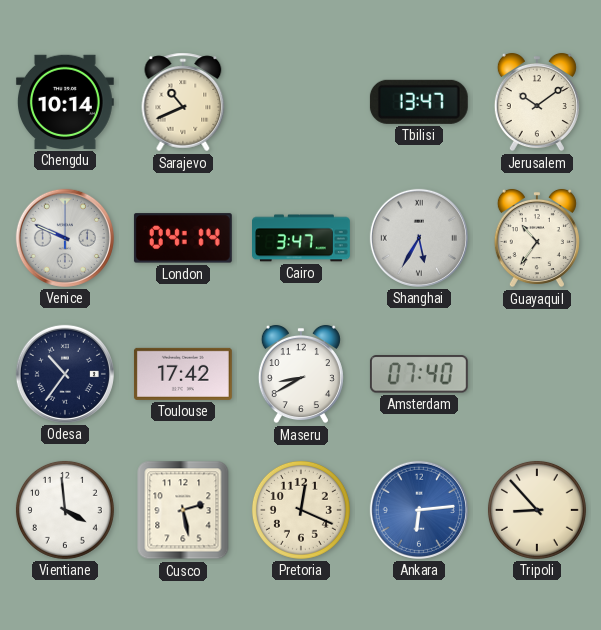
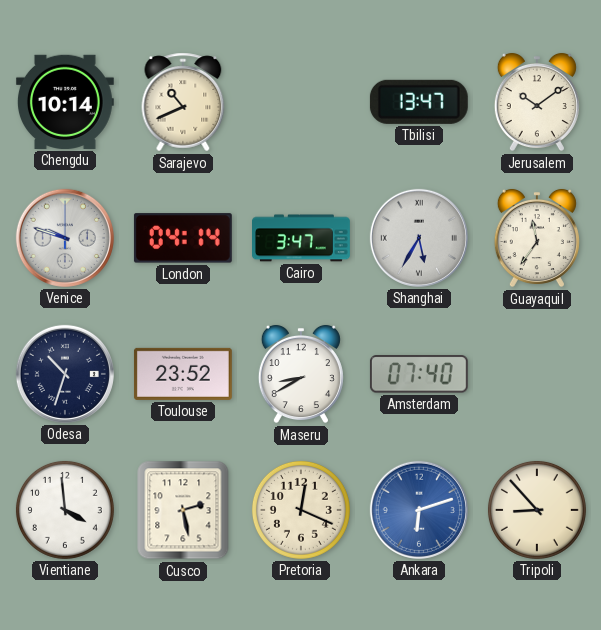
Venice: 9:49 -> 9:48
Guayaquil: 10:36 -> 11:36
Odesa: 10:36 -> 10:33
Toulouse: 17:42 -> 23:52
Ankara: 6:14 -> 6:12
